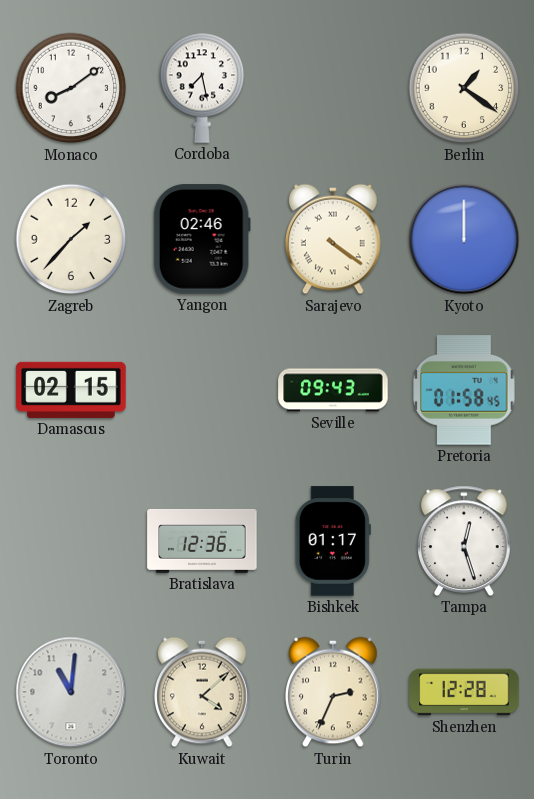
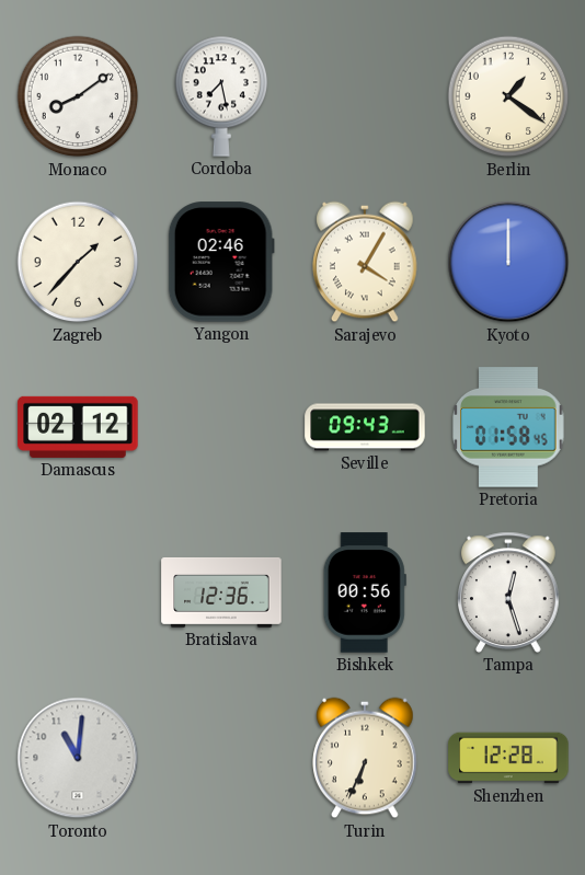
Sarajevo: 4:21 -> 4:05
Damascus: 02:15 -> 02:12
Bishkek: 01:17 -> 00:56
Kuwait: 4:08 -> none
Turin: 2:34 -> 6:34
